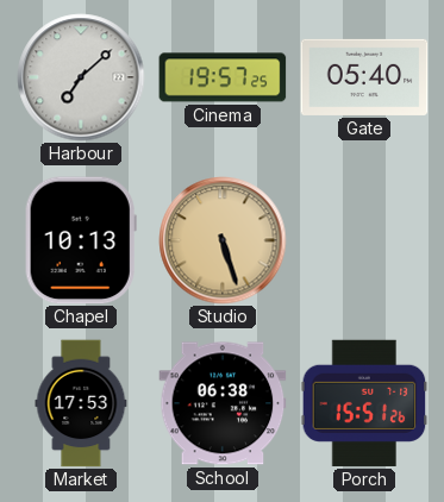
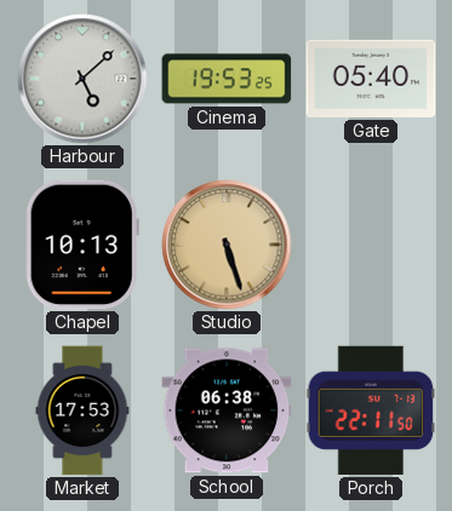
Harbour: 7:08 -> 5:08
Cinema: 19:57 -> 19:53
Porch: 15:51 -> 22:11
